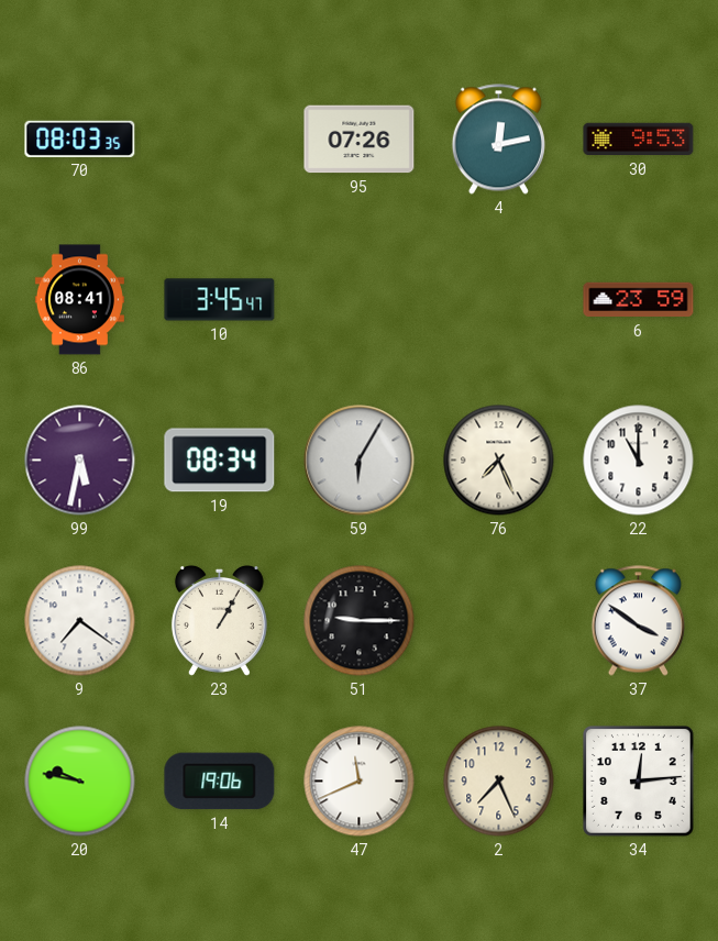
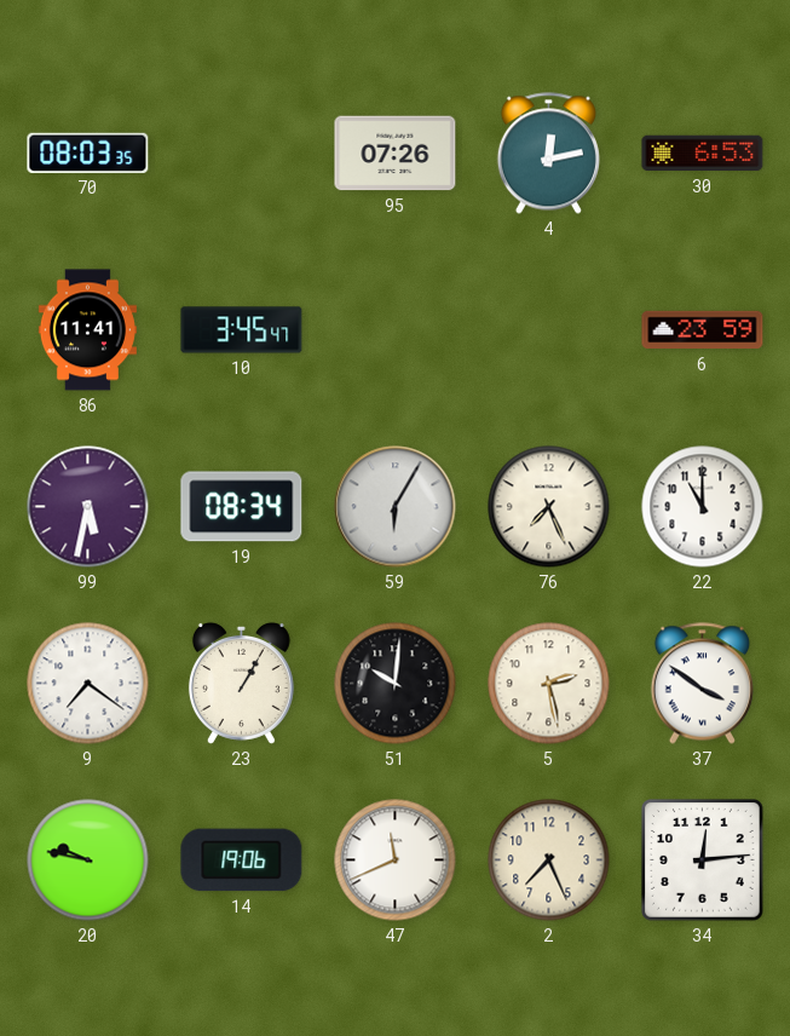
30: 9:53 -> 6:53
86: 08:41 -> 11:41
51: 9:15 -> 10:01
5: none -> 2:28
